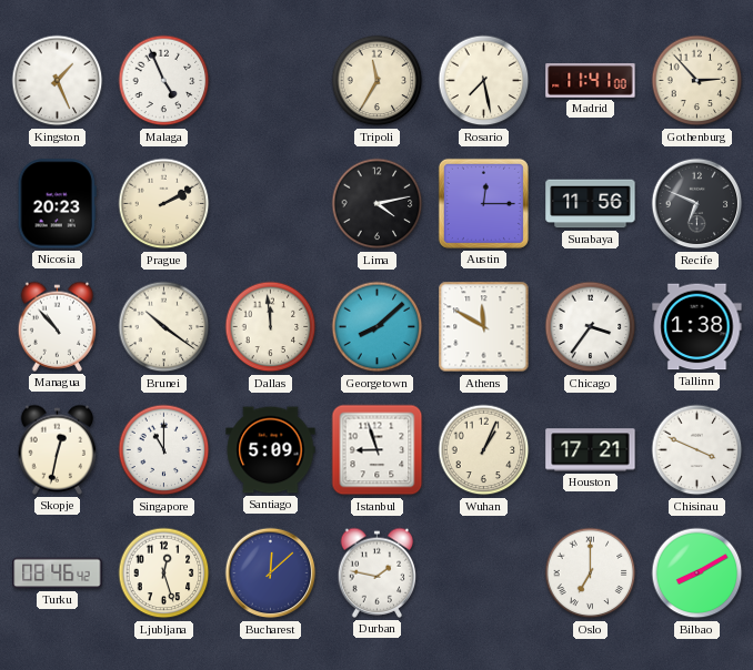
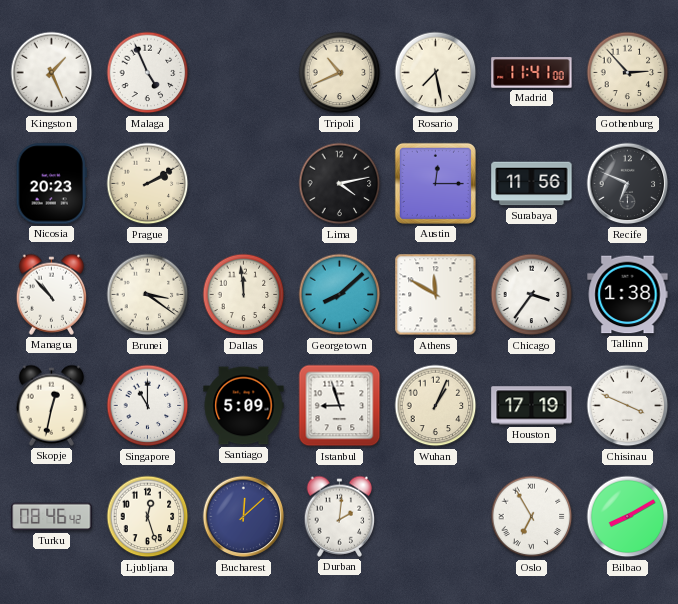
Tripoli: 11:35 -> 10:41
Brunei: 10:21 -> 3:21
Houston: 17:21 -> 17:19
Durban: 1:47 -> 2:01
Oslo: 7:00 -> 6:55
